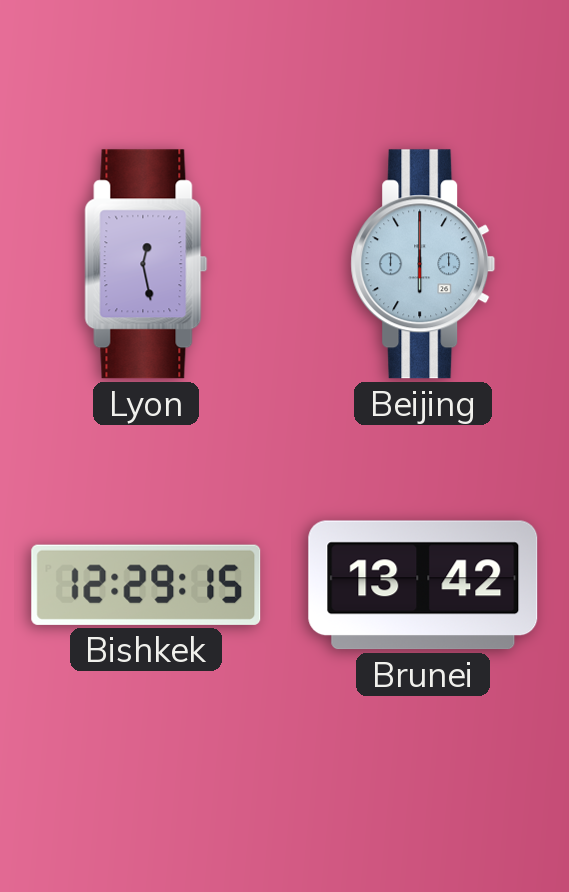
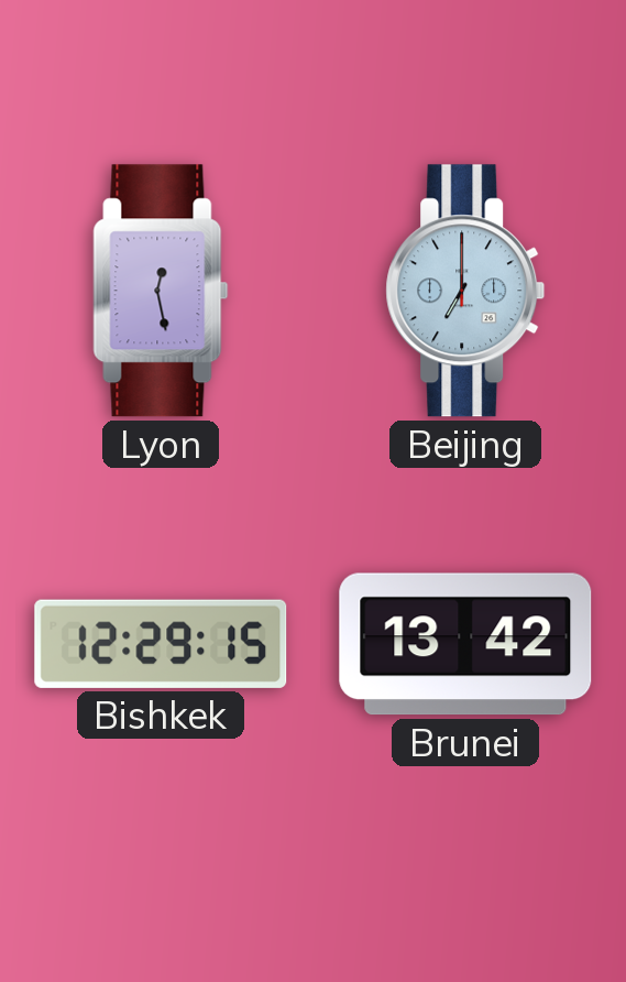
Beijing: 6:00 -> 7:00
